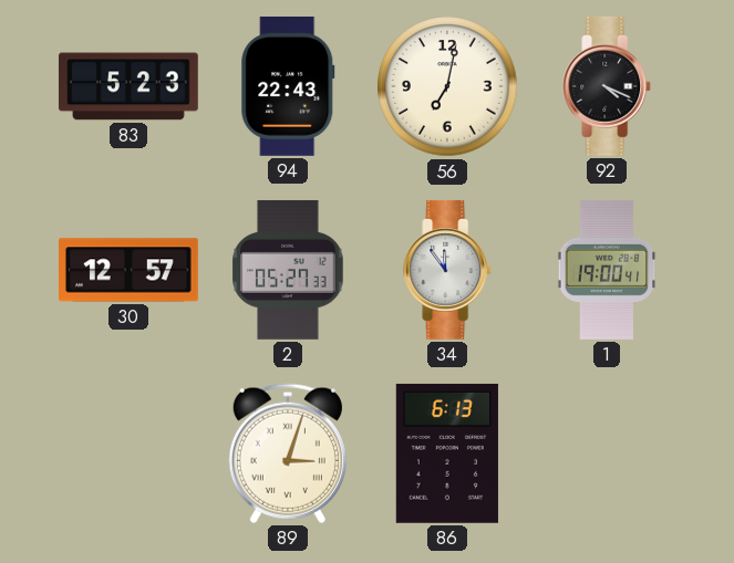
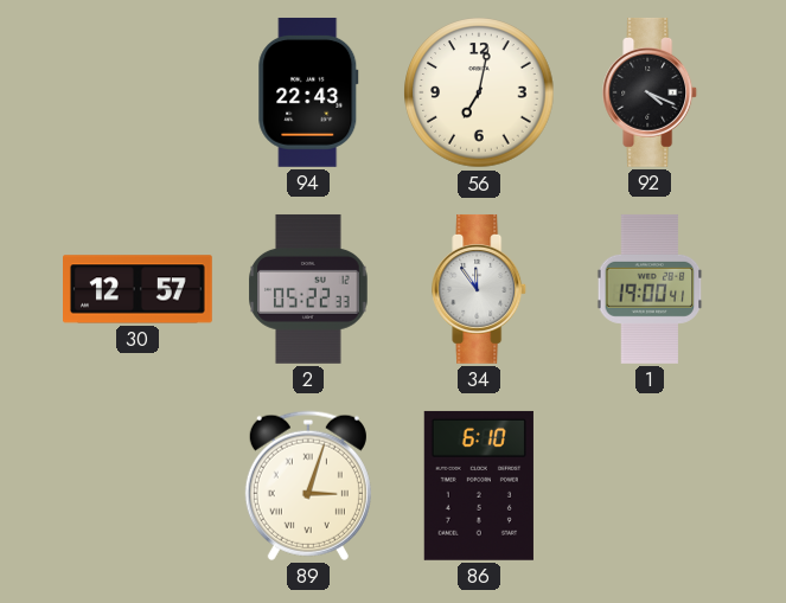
83: 5:23 -> none
2: 05:27 -> 05:22
86: 6:13 -> 6:10
